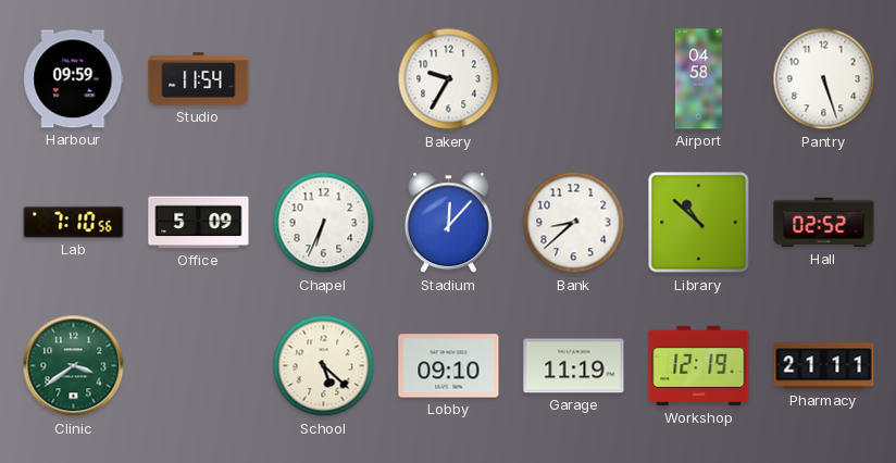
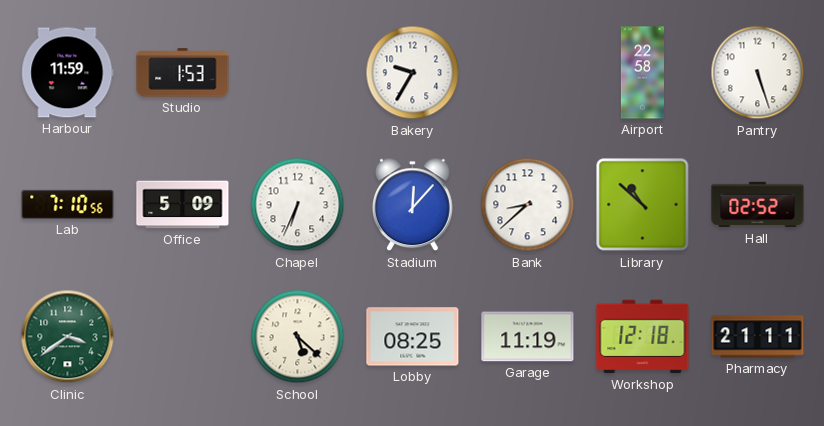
Harbour: 09:59 -> 11:59
Studio: 11:54 -> 1:53
Airport: 04:58 -> 22:58
Lobby: 09:10 -> 08:25
Workshop: 12:19 -> 12:18
